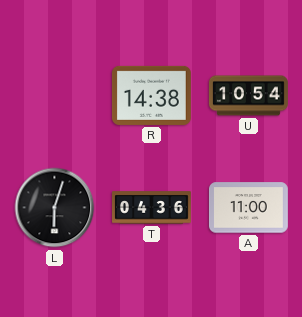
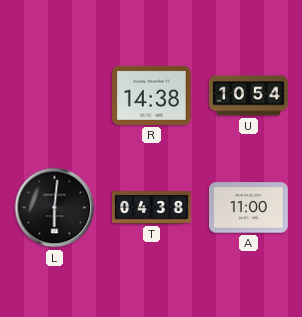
L: 6:03 -> 6:01
T: 04:36 -> 04:38
